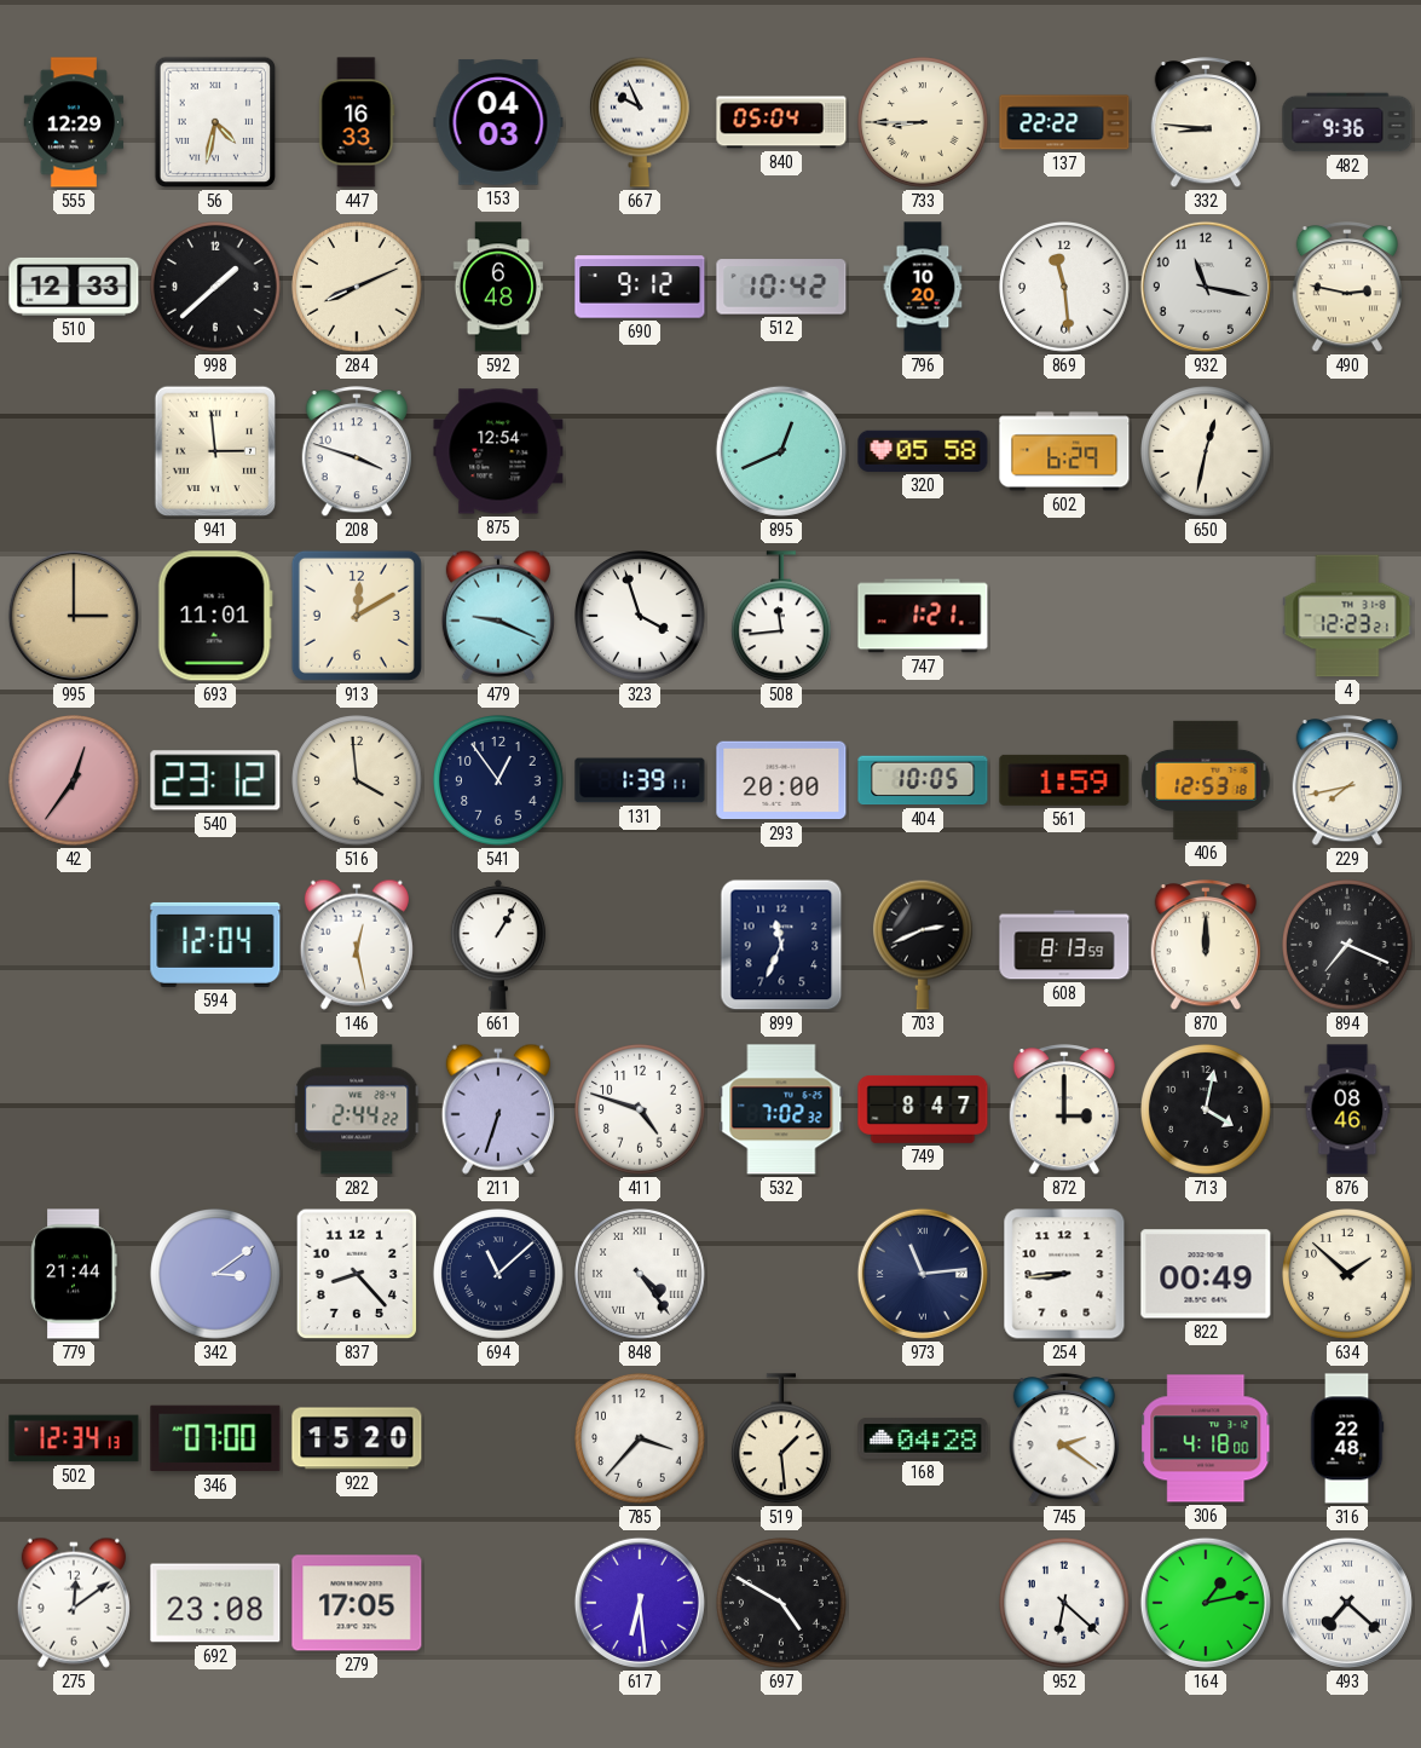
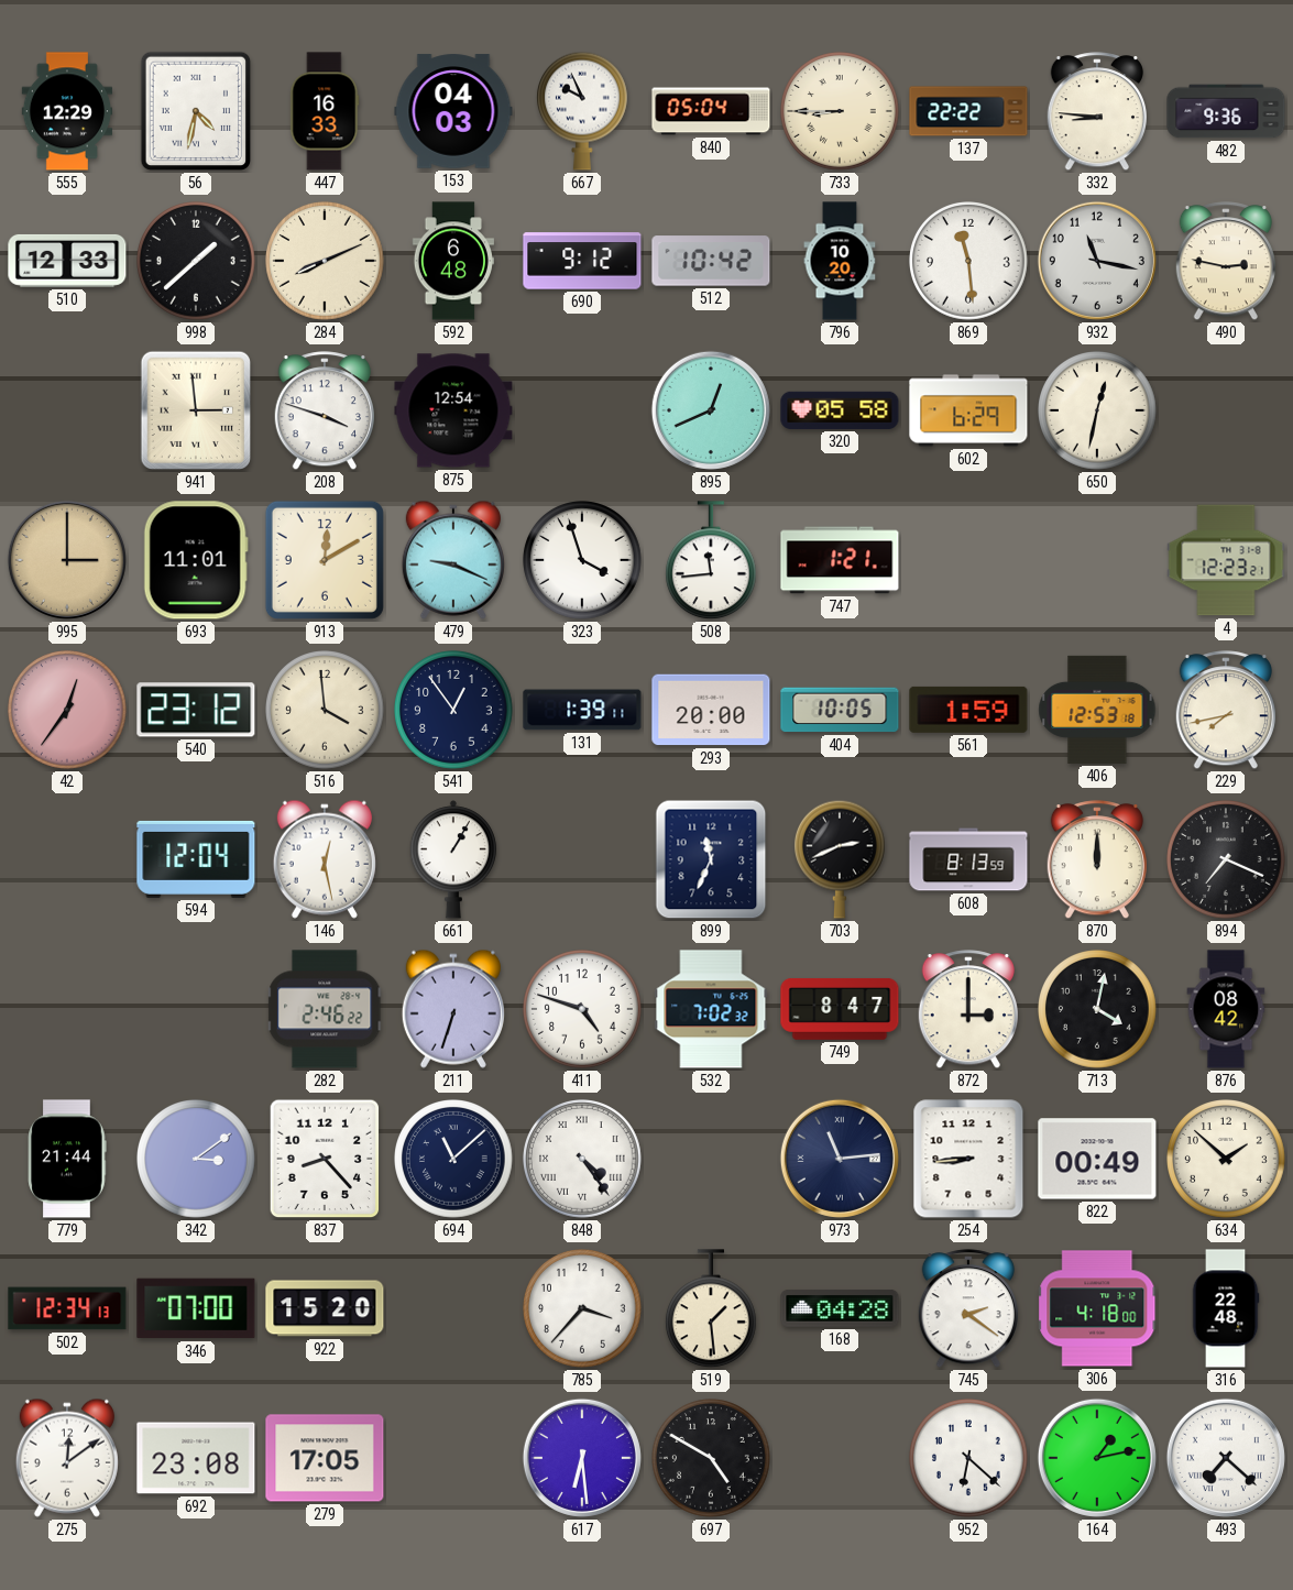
282: 2:44 -> 2:46
876: 08:46 -> 08:42
